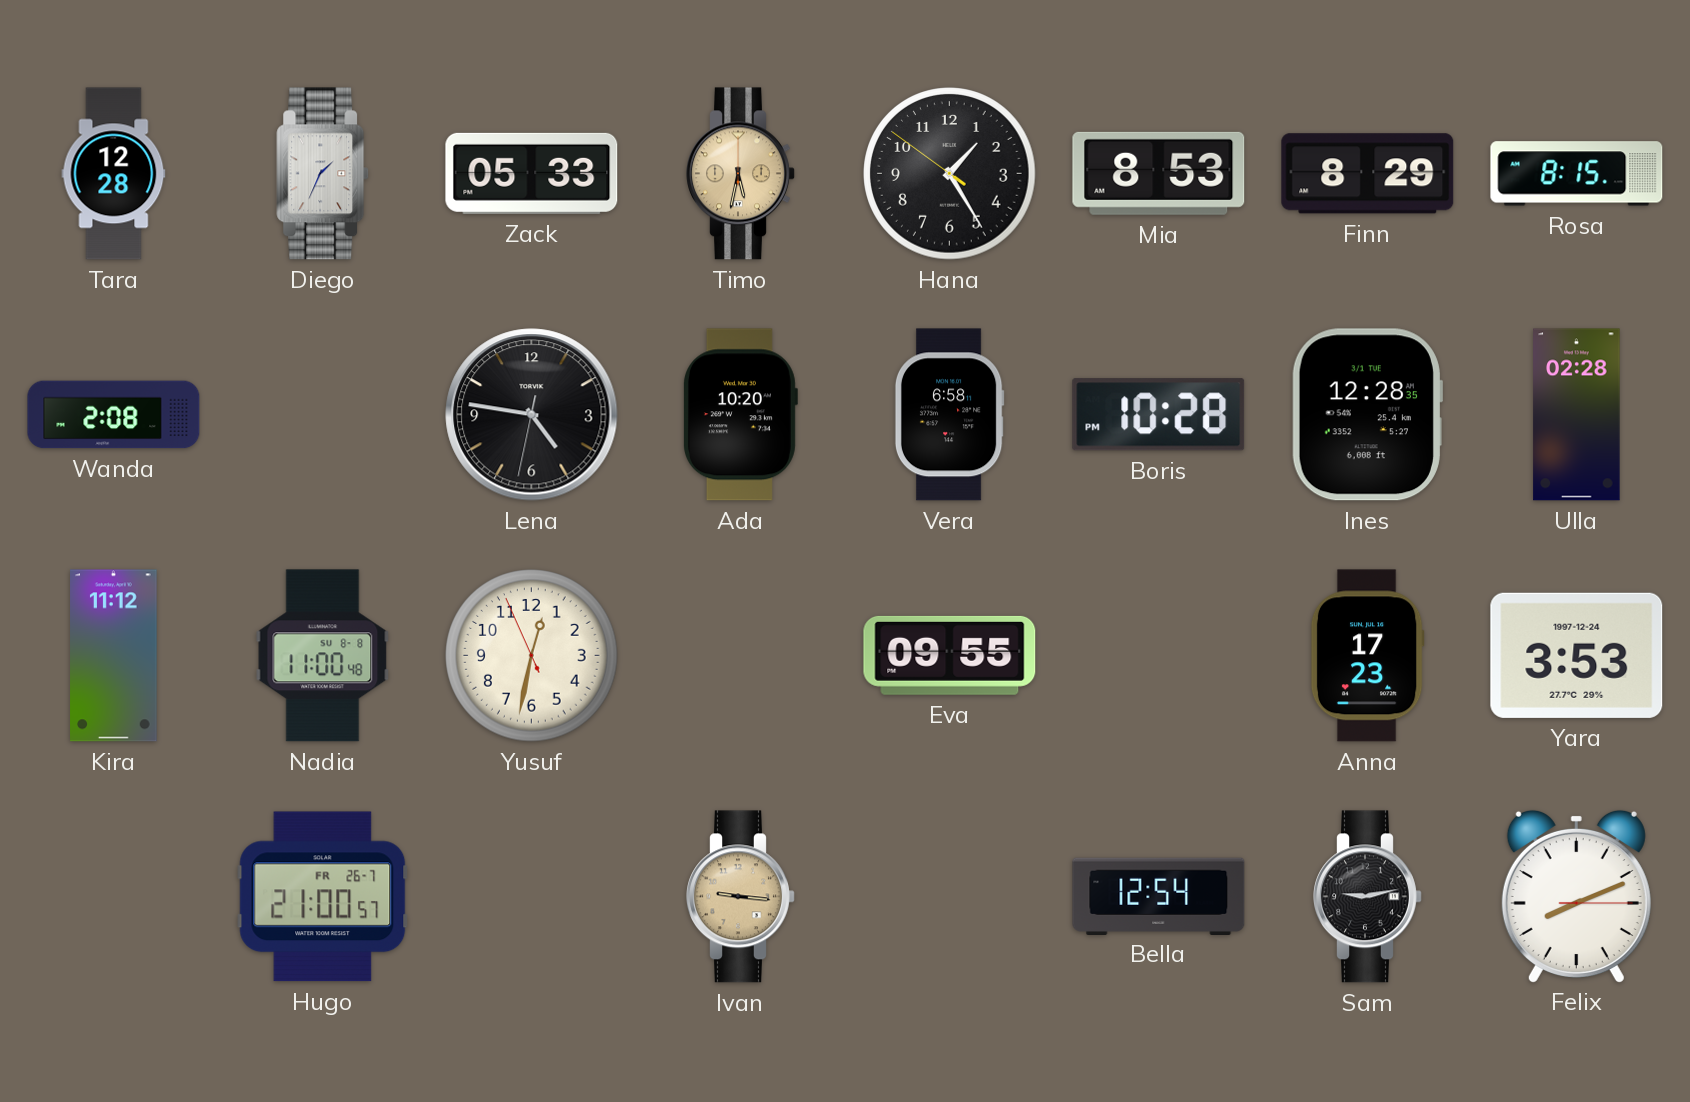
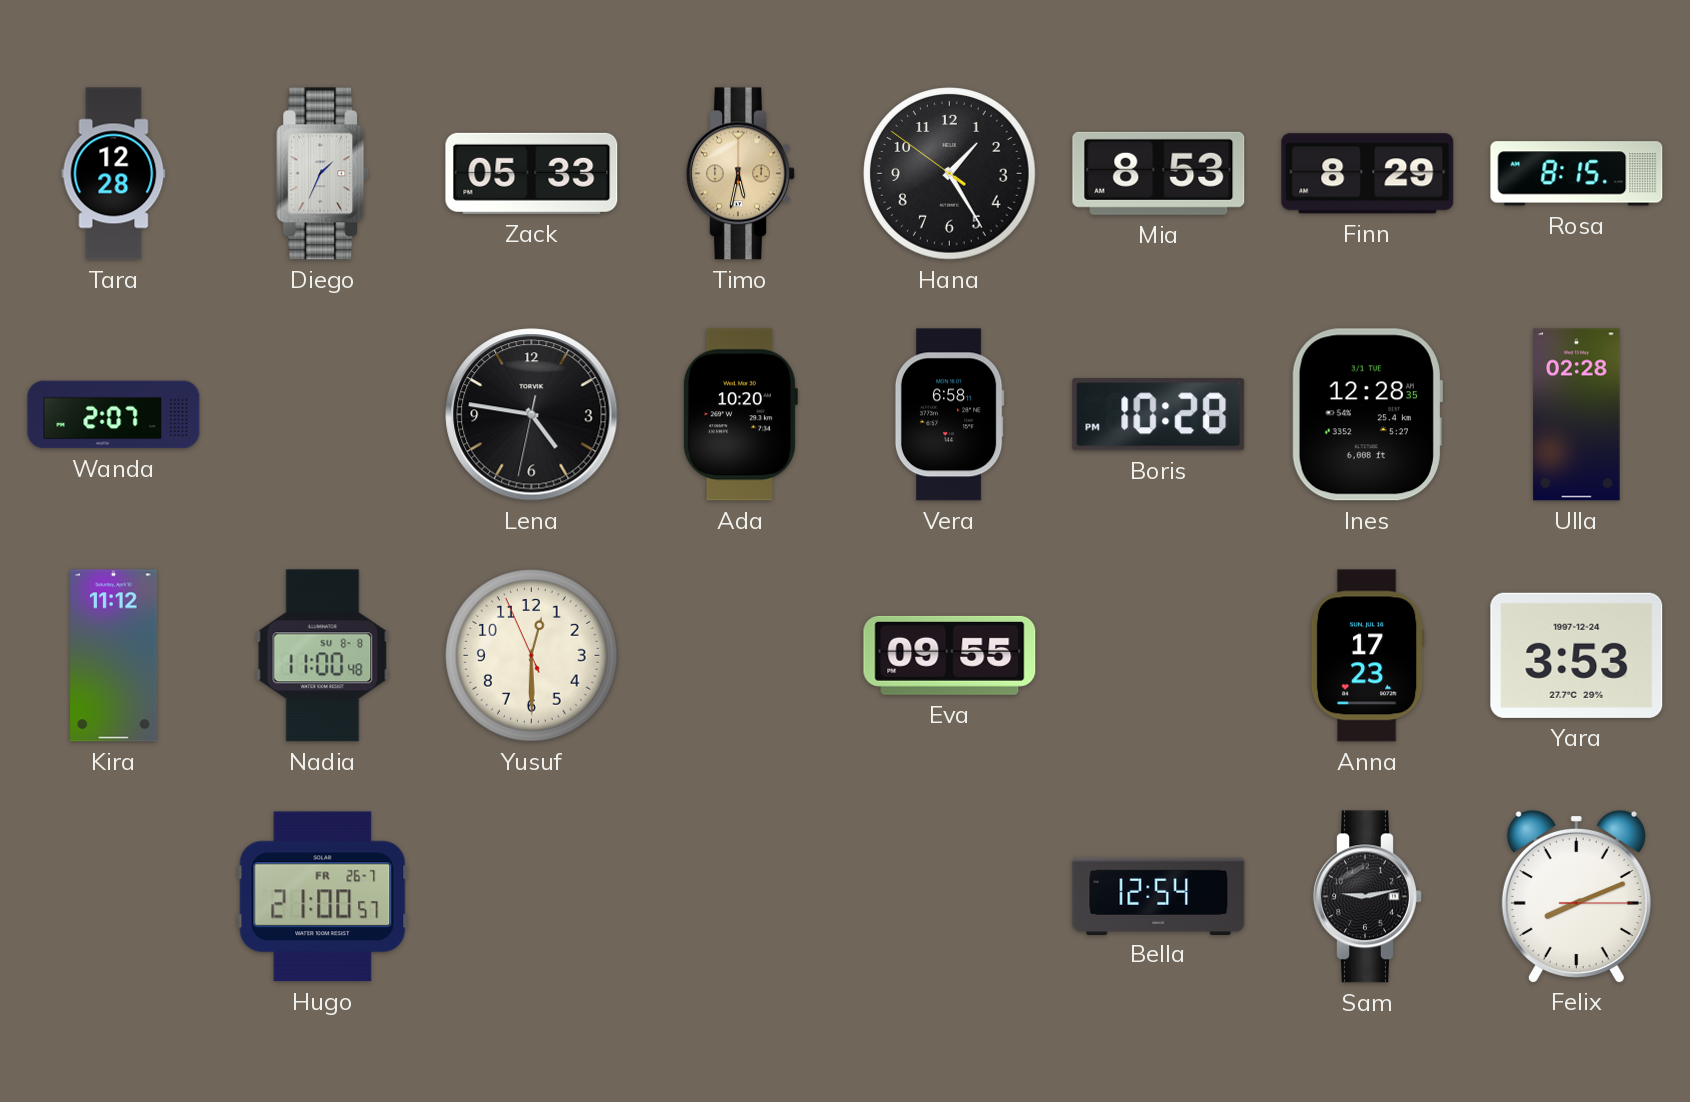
Wanda: 2:08 -> 2:07
Yusuf: 12:31 -> 12:29
Ivan: 9:16 -> none
